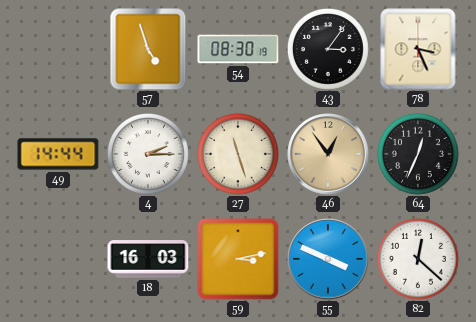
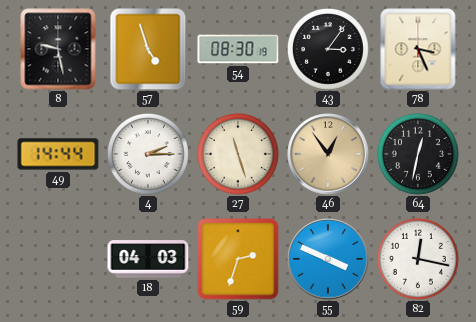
8: none -> 9:28
64: 12:34 -> 12:32
18: 16:03 -> 04:03
59: 3:13 -> 2:33
82: 12:22 -> 12:17
